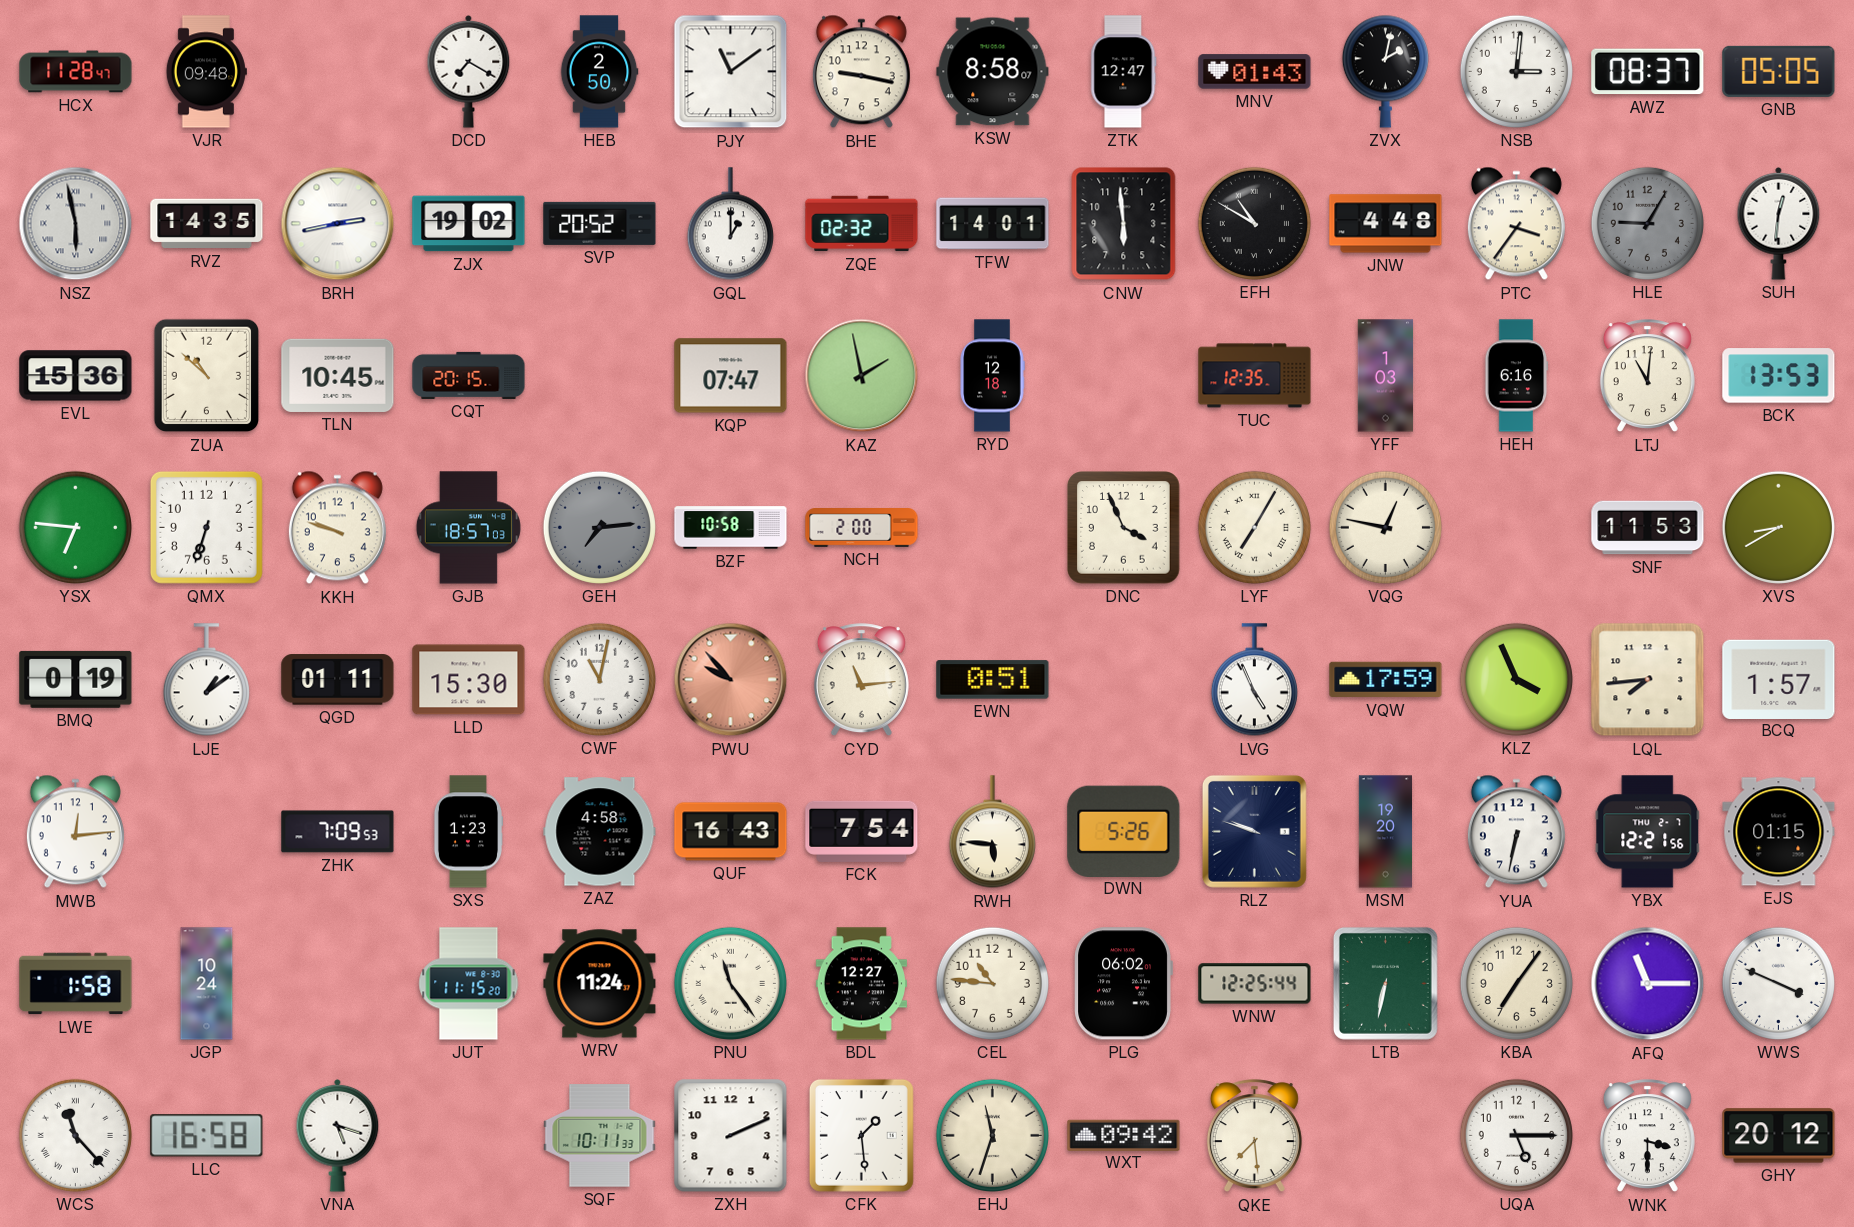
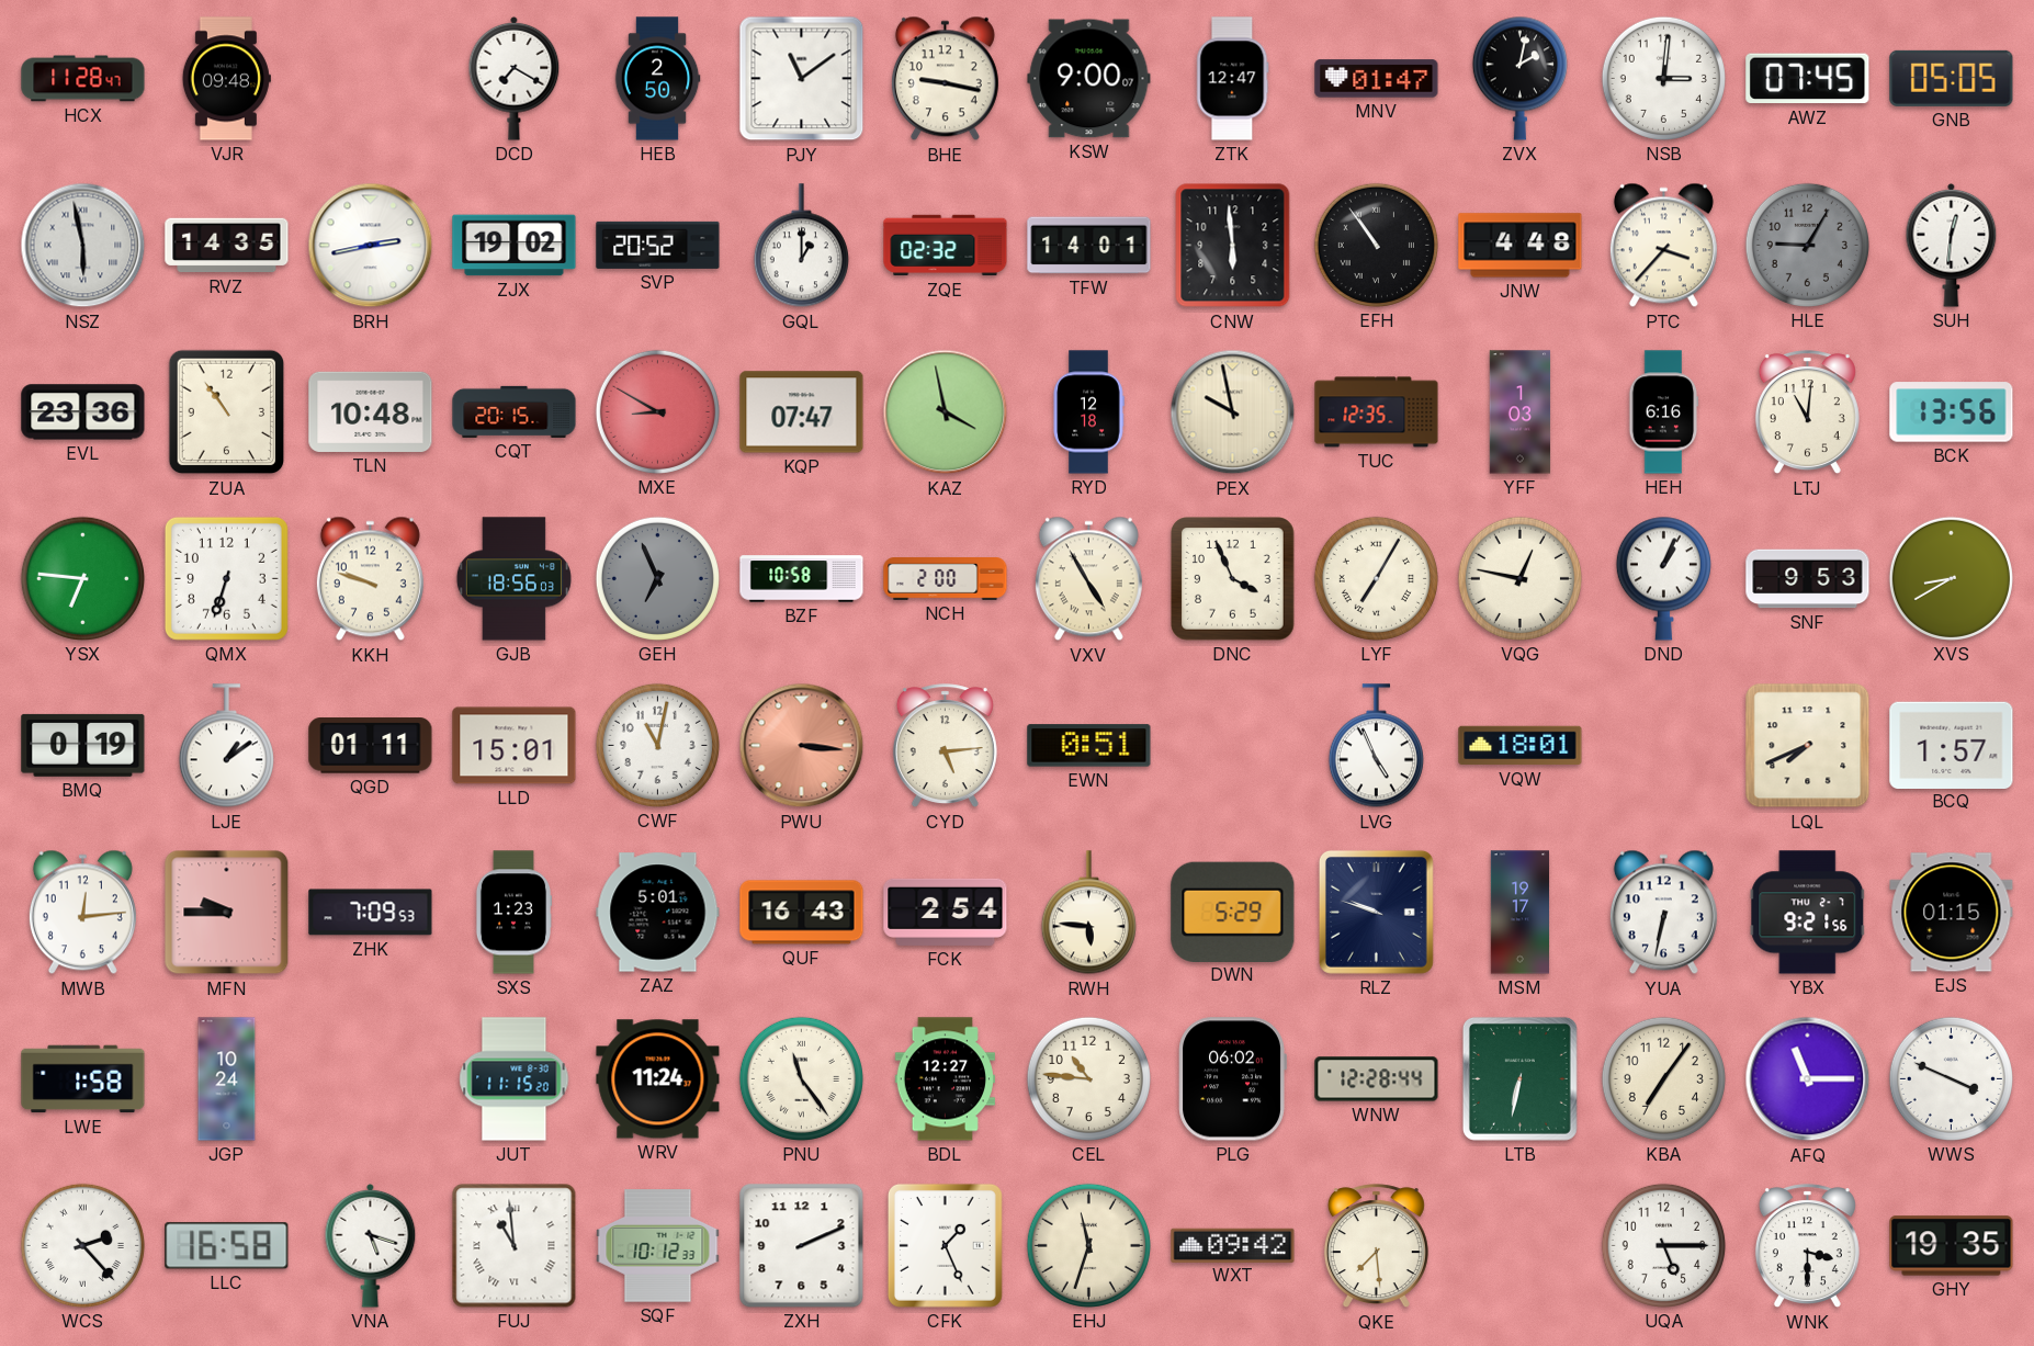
KSW: 8:58 -> 9:00
MNV: 01:43 -> 01:47
AWZ: 08:37 -> 07:45
EFH: 10:50 -> 10:54
PTC: 3:36 -> 3:37
EVL: 15:36 -> 23:36
ZUA: 10:52 -> 10:54
TLN: 10:45 -> 10:48
MXE: none -> 8:50
KAZ: 1:58 -> 3:58
PEX: none -> 9:58
BCK: 13:53 -> 13:56
GJB: 18:57 -> 18:56
GEH: 7:14 -> 6:56
VXV: none -> 4:55
DND: none -> 1:04
SNF: 11:53 -> 9:53
LLD: 15:30 -> 15:01
PWU: 9:53 -> 3:16
CYD: 11:14 -> 5:14
VQW: 17:59 -> 18:01
KLZ: 3:56 -> none
LQL: 7:44 -> 7:41
MFN: none -> 9:45
ZAZ: 4:58 -> 5:01
FCK: 7:54 -> 2:54
DWN: 5:26 -> 5:29
MSM: 19:20 -> 19:17
YBX: 12:21 -> 9:21
WNW: 12:25 -> 12:28
WCS: 11:23 -> 2:23
FUJ: none -> 10:59
SQF: 10:11 -> 10:12
CFK: 1:29 -> 1:26
GHY: 20:12 -> 19:35
